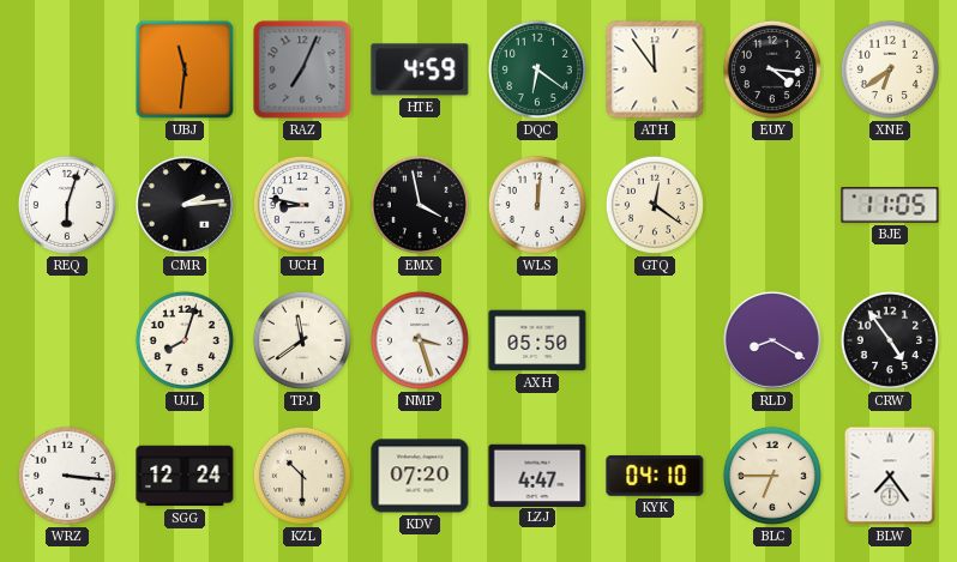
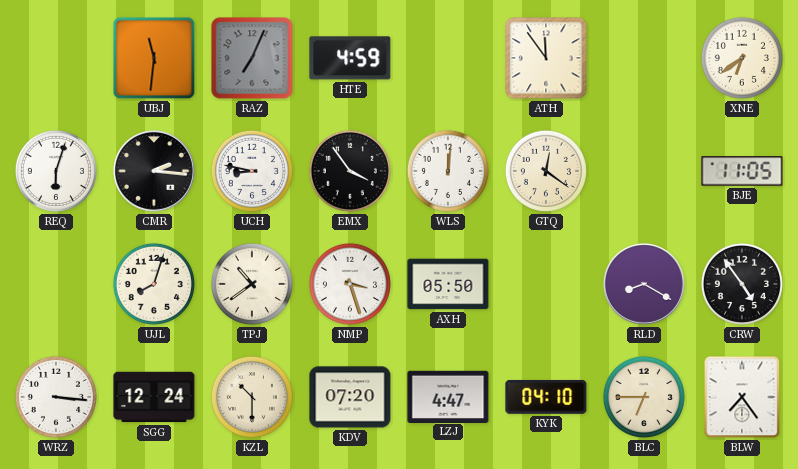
DQC: 6:21 -> none
EUY: 4:16 -> none
CMR: 2:14 -> 2:16
EMX: 3:58 -> 3:54
TPJ: 11:39 -> 10:39
